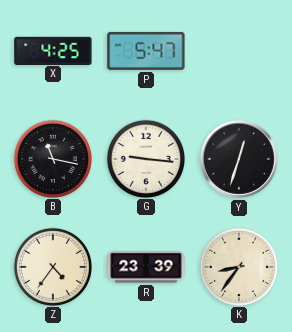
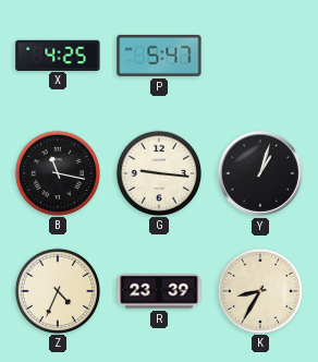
Y: 12:33 -> 1:03
Z: 4:36 -> 4:34
K: 8:36 -> 8:35
